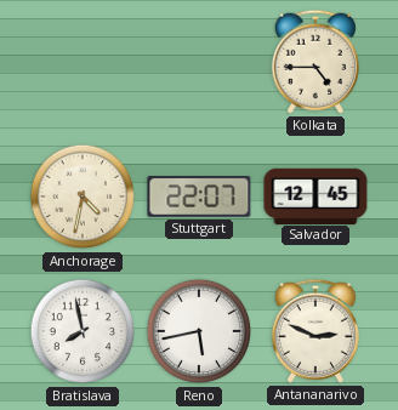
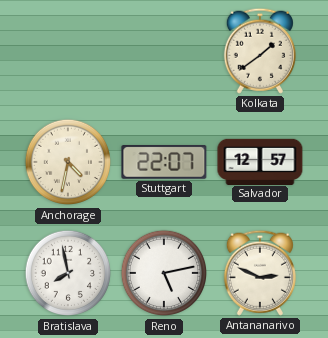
Kolkata: 4:45 -> 1:39
Salvador: 12:45 -> 12:57
Reno: 5:43 -> 5:13
